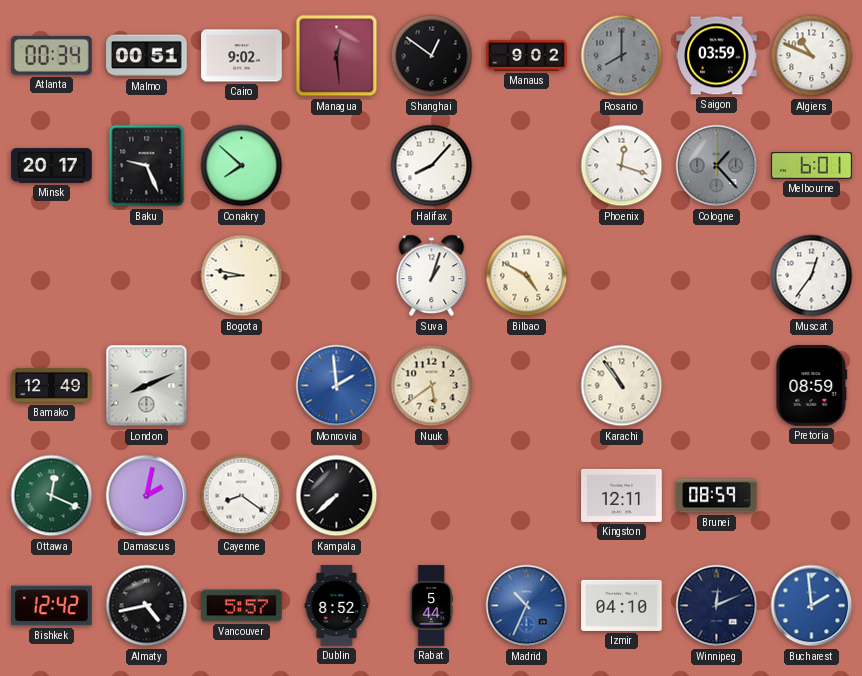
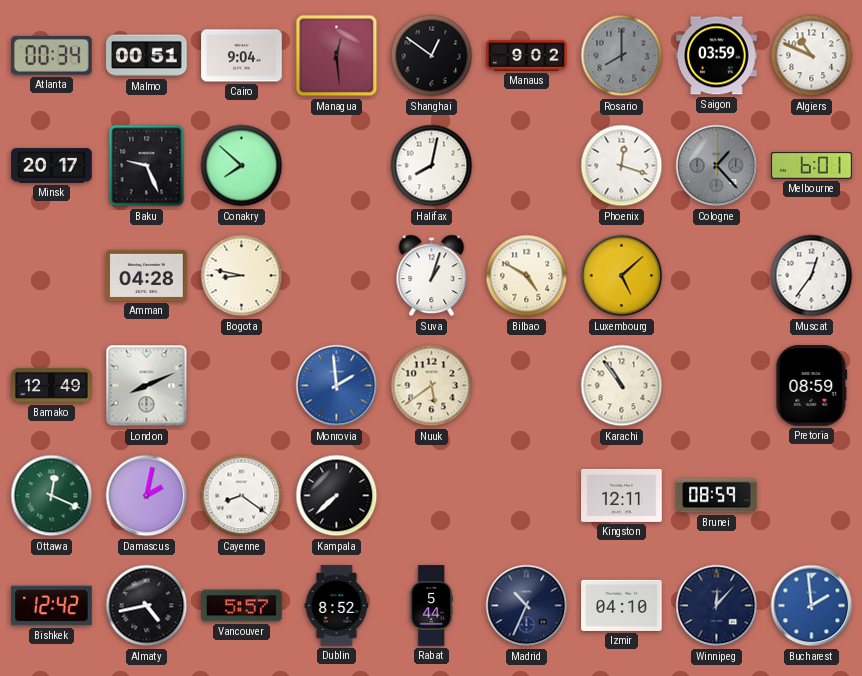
Cairo: 9:02 -> 9:04
Halifax: 8:07 -> 8:02
Amman: none -> 04:28
Luxembourg: none -> 5:08
Madrid dial: blue -> navy
Winnipeg: 12:11 -> 12:07
